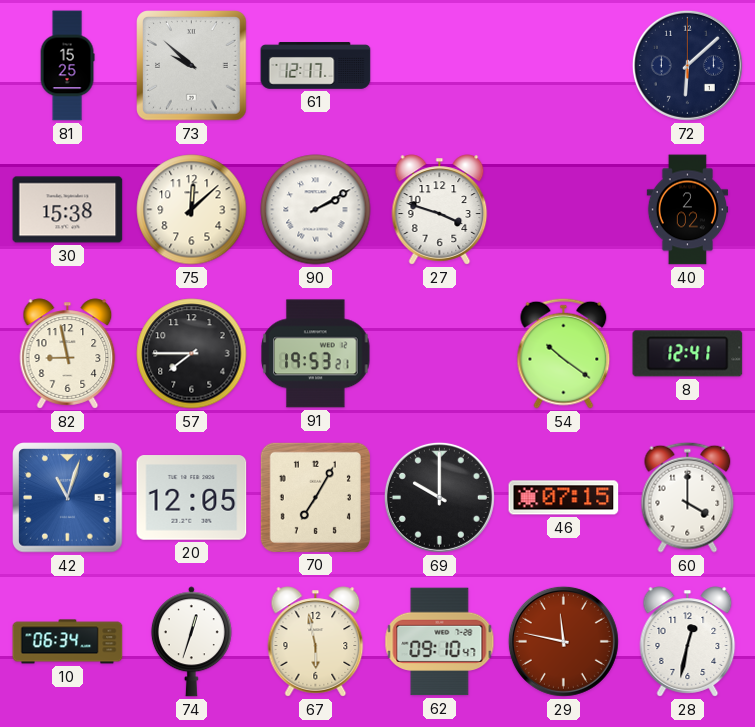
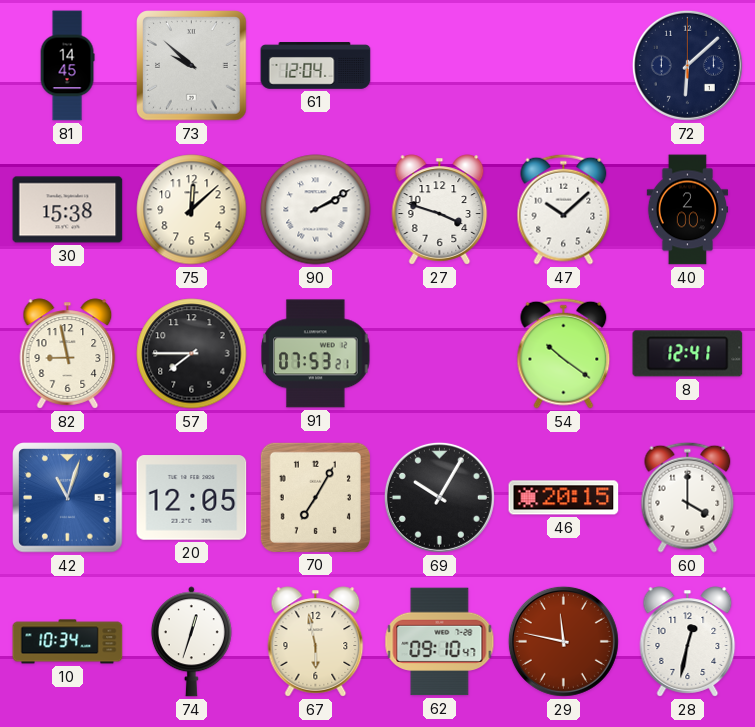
81: 15:25 -> 14:45
61: 12:17 -> 12:04
47: none -> 10:08
40: 2:02 -> 2:00
91: 19:53 -> 07:53
69: 10:00 -> 10:05
46: 07:15 -> 20:15
10: 06:34 -> 10:34
